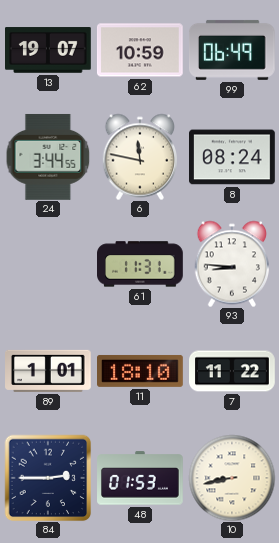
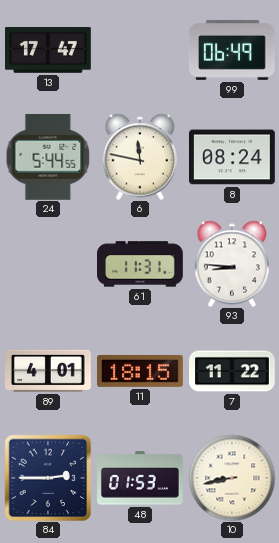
13: 19:07 -> 17:47
62: 10:59 -> none
24: 3:44 -> 5:44
89: 1:01 -> 4:01
11: 18:10 -> 18:15
